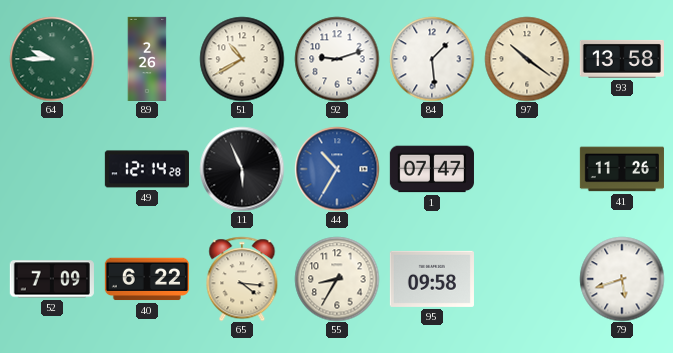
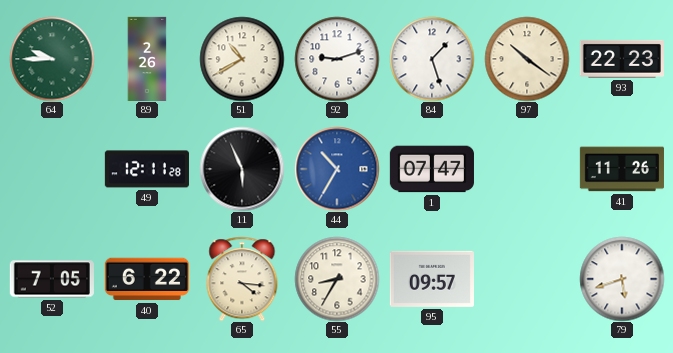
84: 1:29 -> 1:27
93: 13:58 -> 22:23
49: 12:14 -> 12:11
52: 7:09 -> 7:05
95: 09:58 -> 09:57
